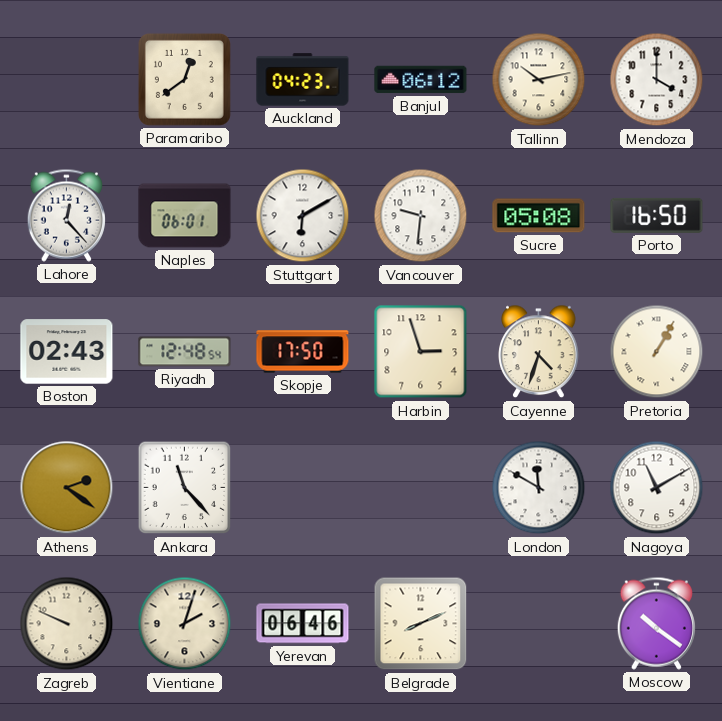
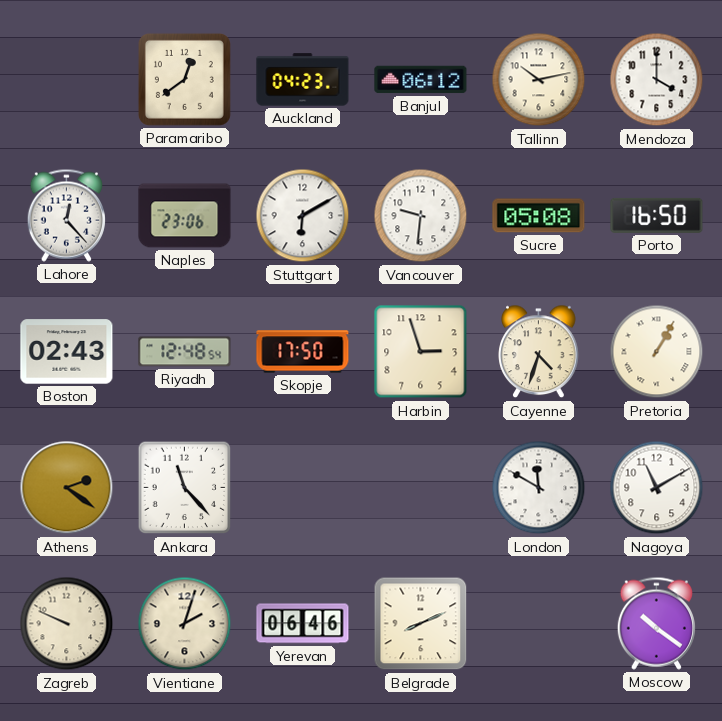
Naples: 06:01 -> 23:06
